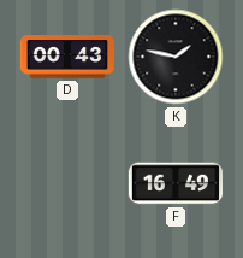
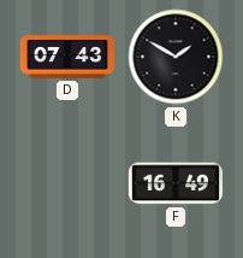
D: 00:43 -> 07:43
K: 1:47 -> 1:50
